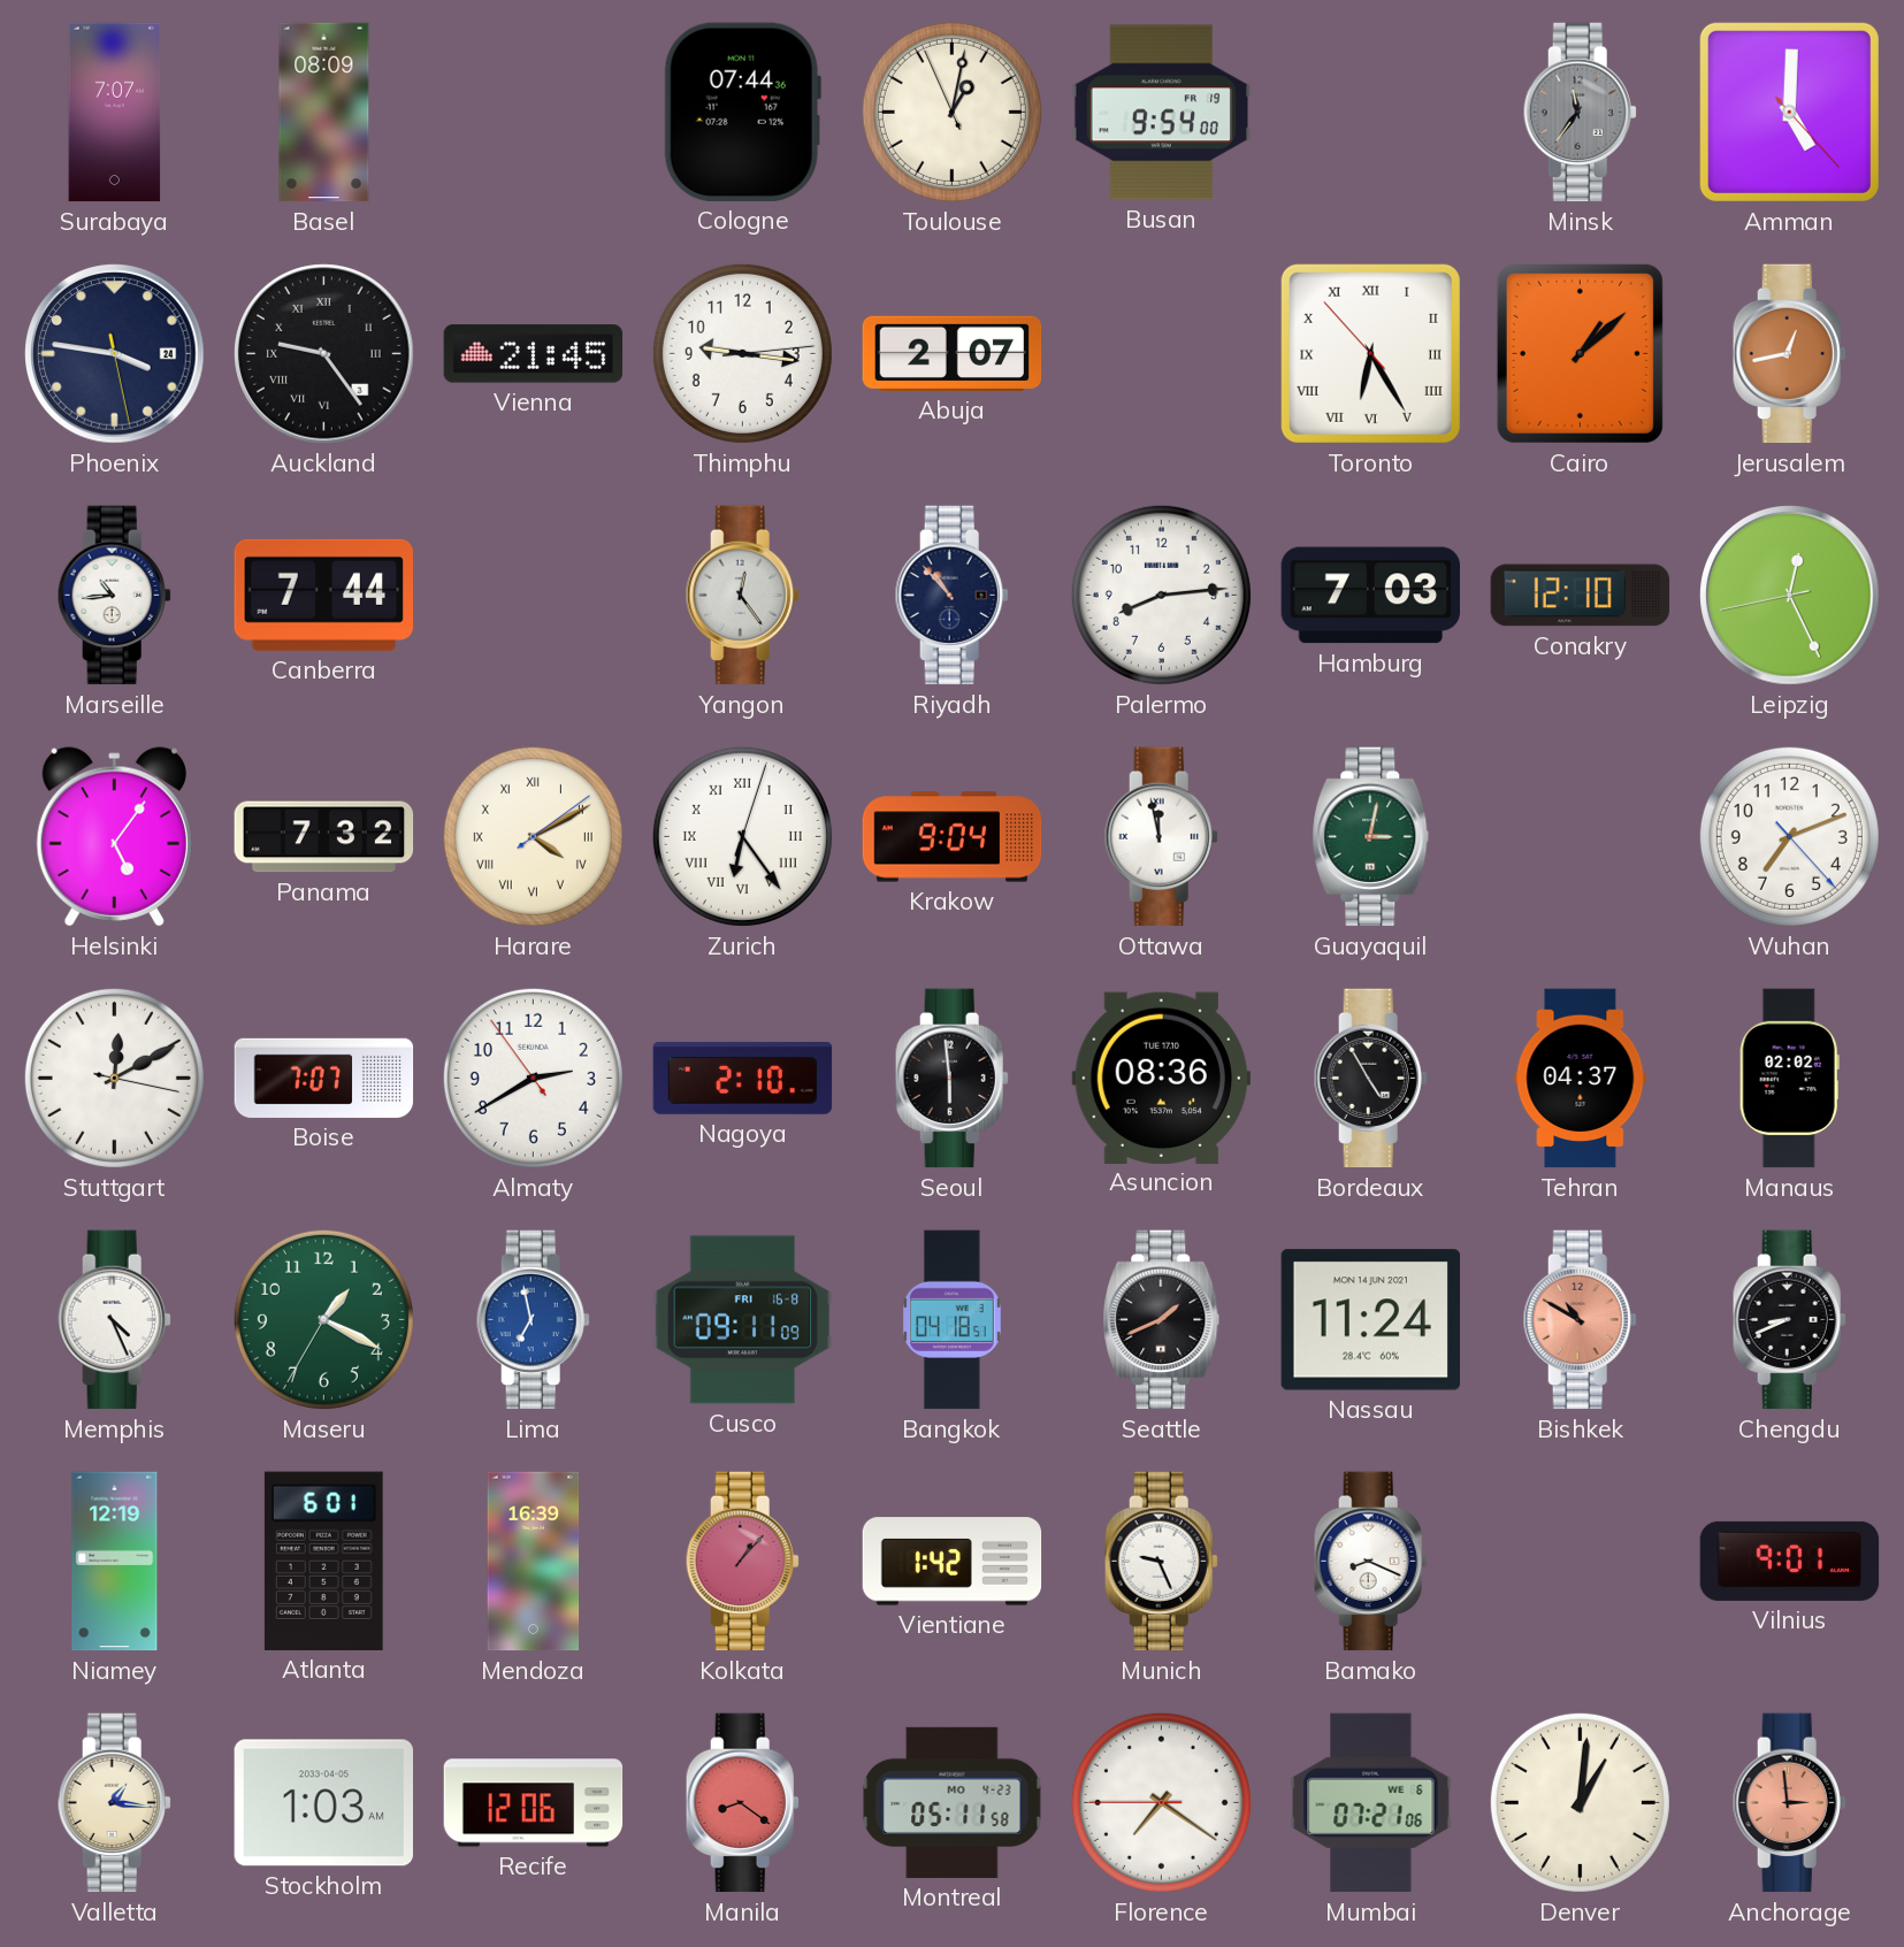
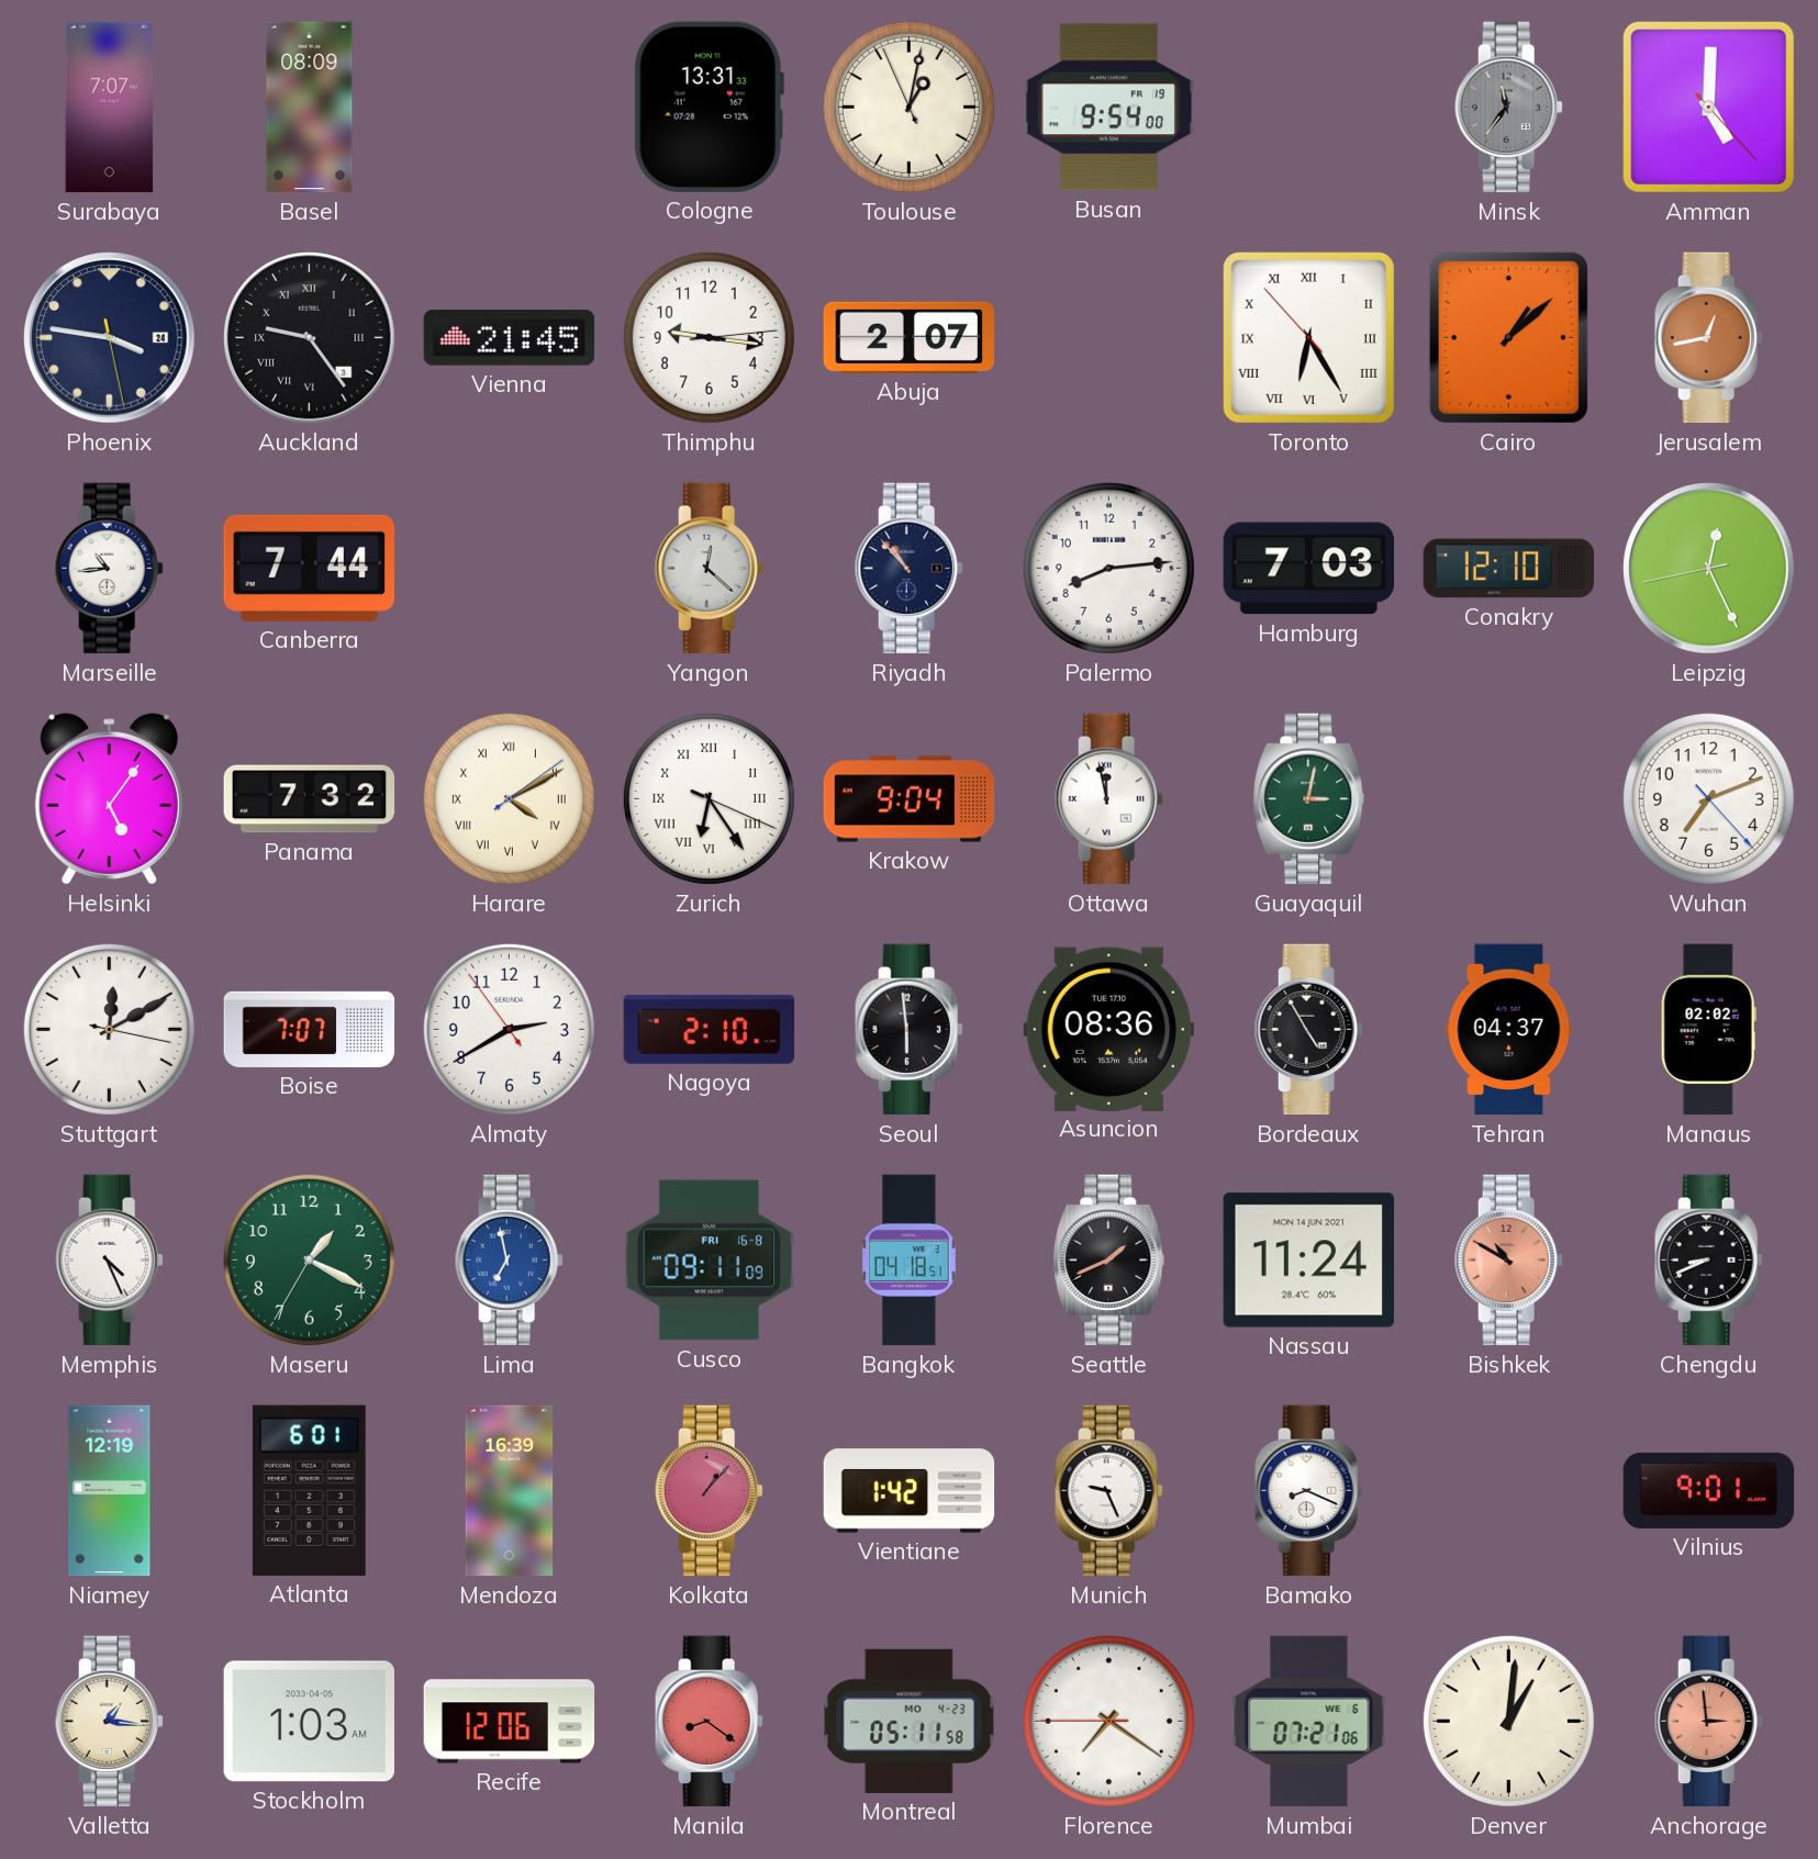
Cologne: 07:44 -> 13:31
Yangon: 12:24 -> 12:22
Zurich: 6:24:03 -> 6:24:19
